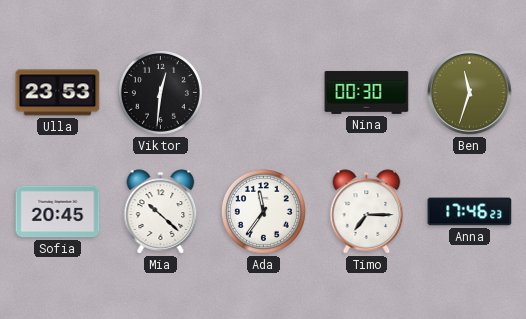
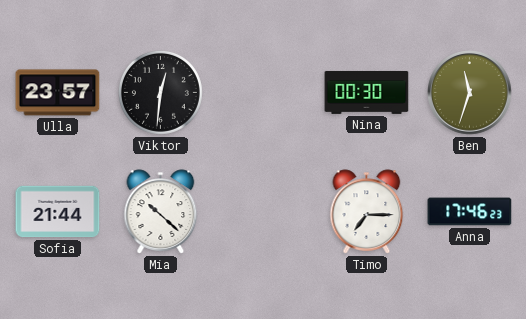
Ulla: 23:53 -> 23:57
Sofia: 20:45 -> 21:44
Ada: 11:36 -> none
